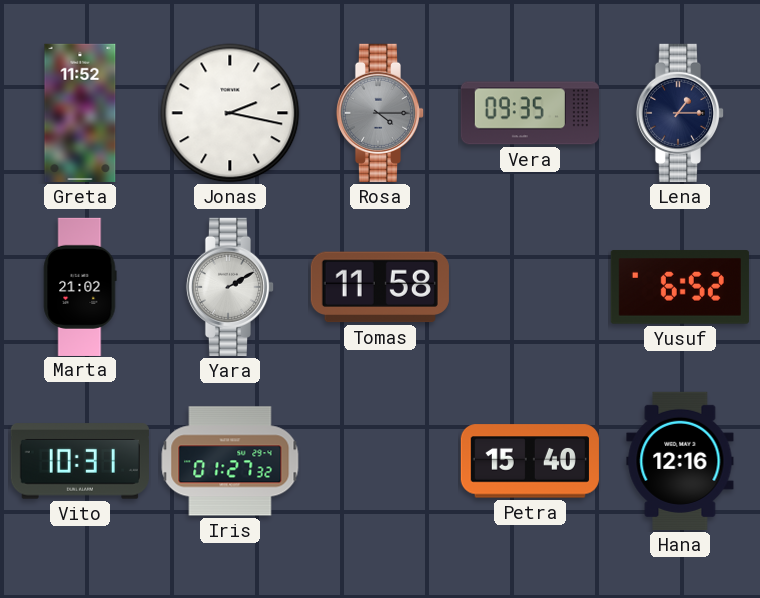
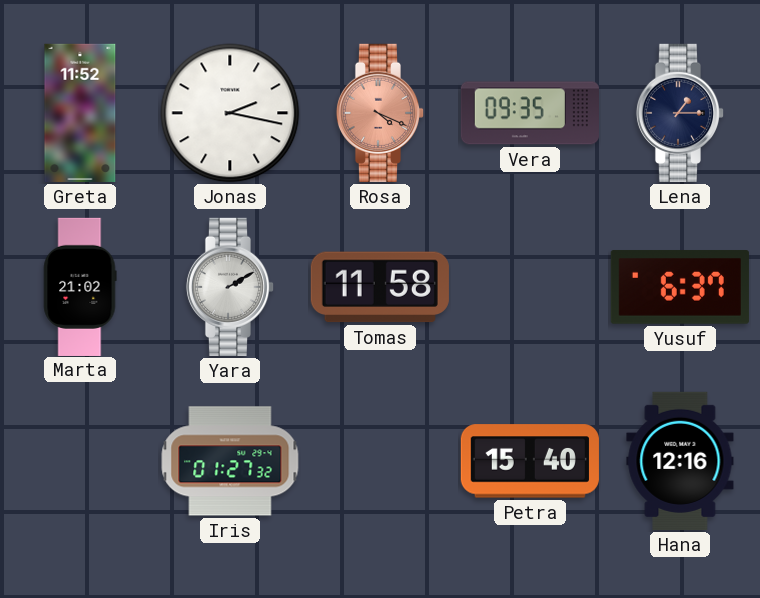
Rosa: 4:15 -> 4:19
Rosa dial: grey -> salmon
Yusuf: 6:52 -> 6:37
Vito: 10:31 -> none
